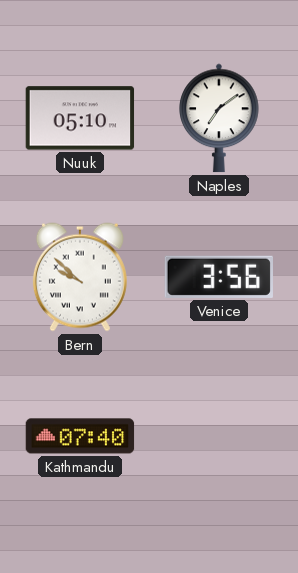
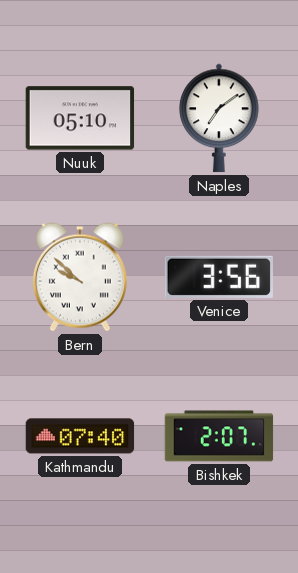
Bishkek: none -> 2:07
